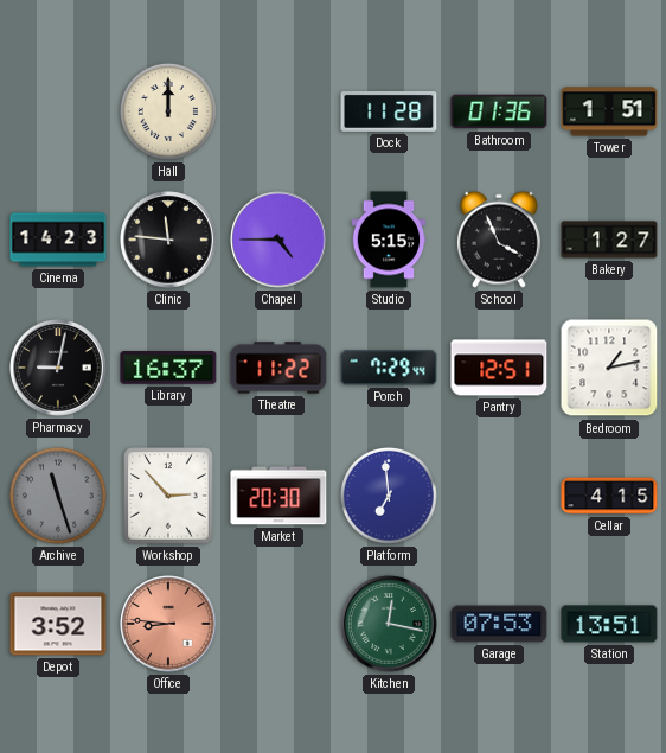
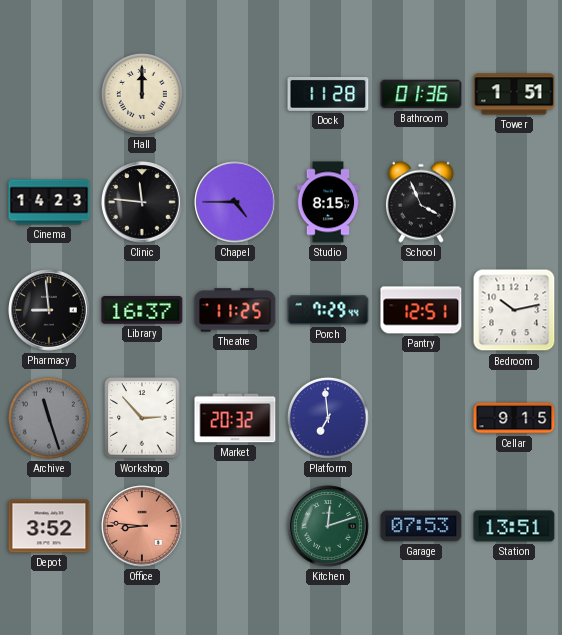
Studio: 5:15 -> 8:15
Bakery: 1:27 -> none
Pharmacy: 9:02 -> 8:59
Theatre: 11:22 -> 11:25
Bedroom: 1:13 -> 10:13
Market: 20:30 -> 20:32
Cellar: 4:15 -> 9:15
Kitchen: 12:17 -> 12:12
